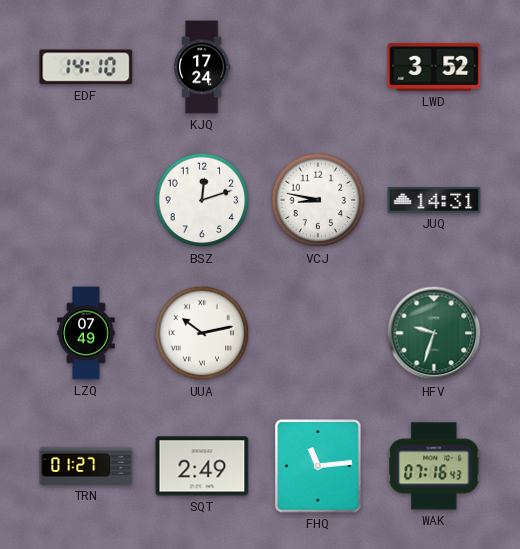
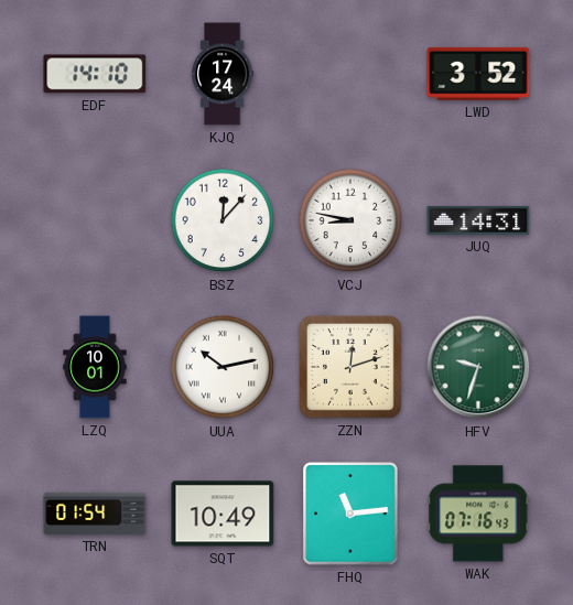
BSZ: 12:12 -> 12:07
LZQ: 07:49 -> 10:01
ZZN: none -> 12:12
TRN: 01:27 -> 01:54
SQT: 2:49 -> 10:49
